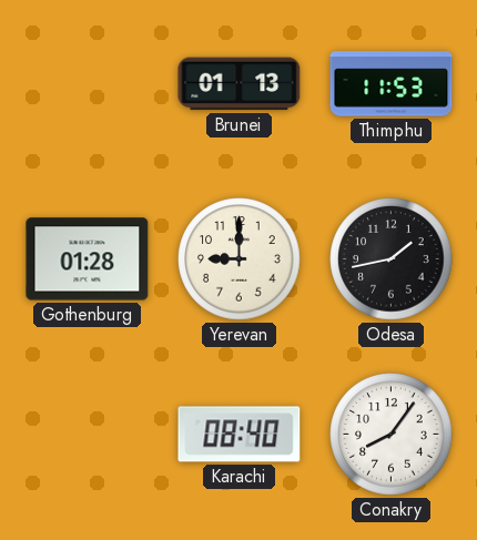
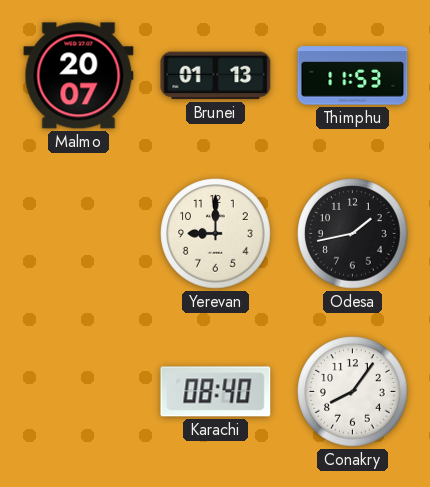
Malmo: none -> 20:07
Gothenburg: 01:28 -> none
